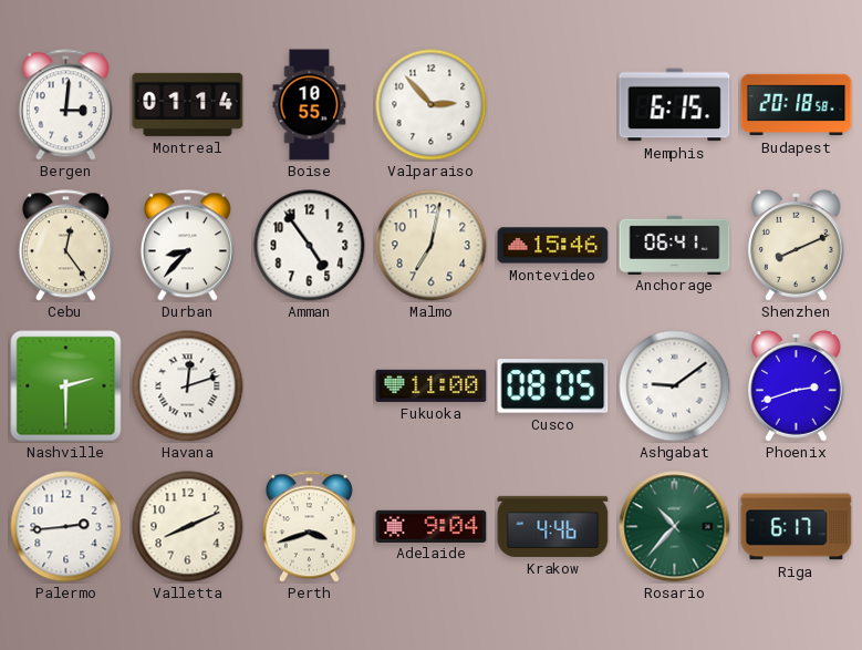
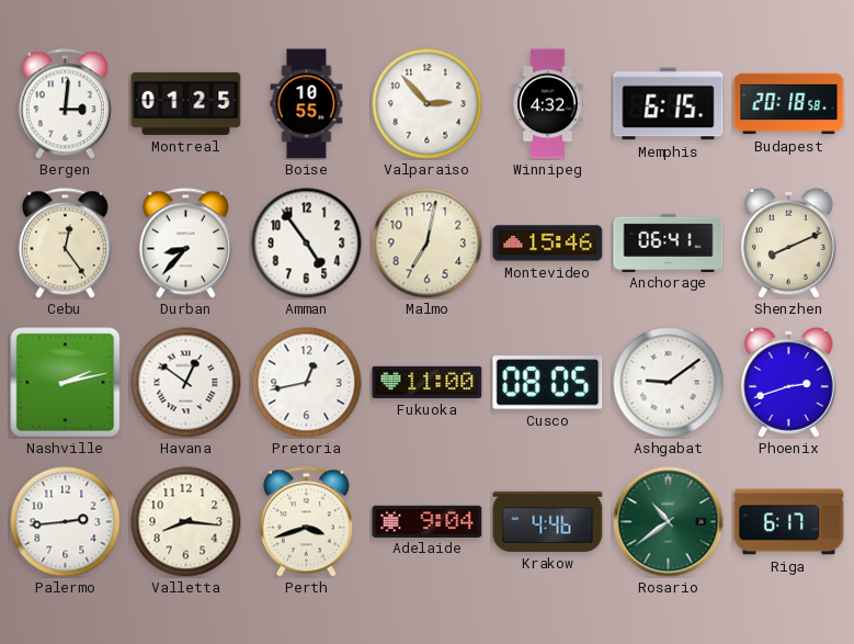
Montreal: 01:14 -> 01:25
Winnipeg: none -> 4:32
Nashville: 2:30 -> 2:13
Havana: 12:12 -> 12:51
Pretoria: none -> 12:43
Valletta: 8:11 -> 8:16
Rosario: 10:37 -> 10:39
